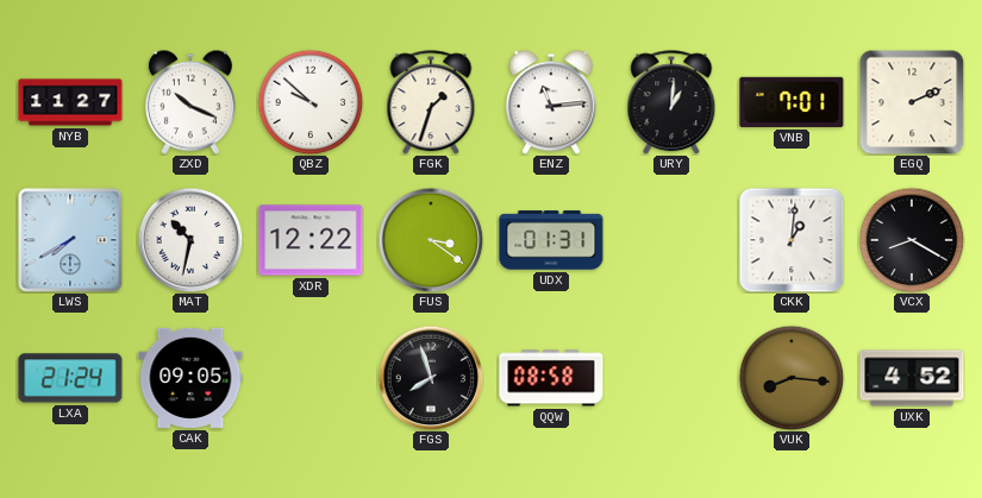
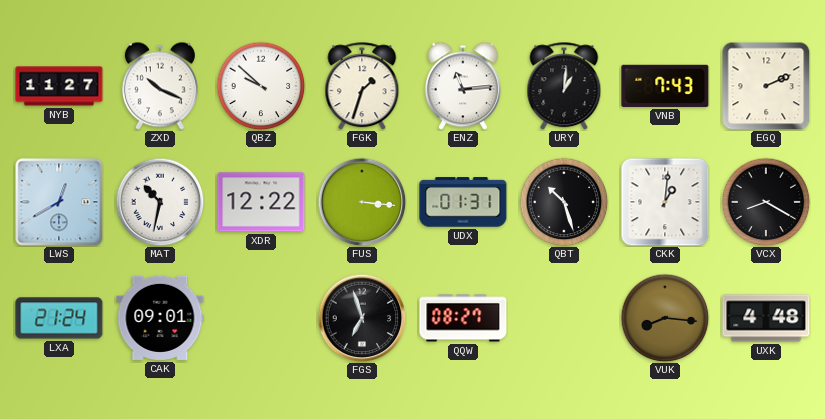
VNB: 7:01 -> 7:43
LWS: 7:40 -> 12:40
FUS: 3:21 -> 3:16
QBT: none -> 10:27
CAK: 09:05 -> 09:01
FGS: 7:57 -> 6:57
QQW: 08:58 -> 08:27
UXK: 4:52 -> 4:48
